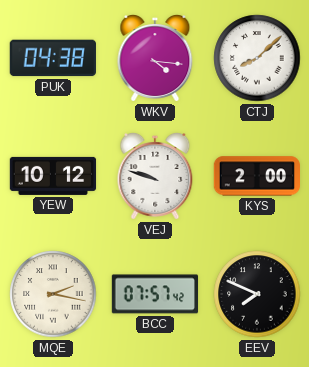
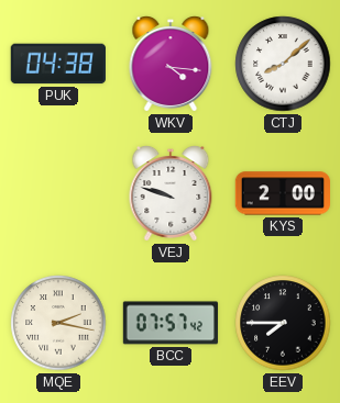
YEW: 10:12 -> none
EEV: 7:49 -> 7:45
